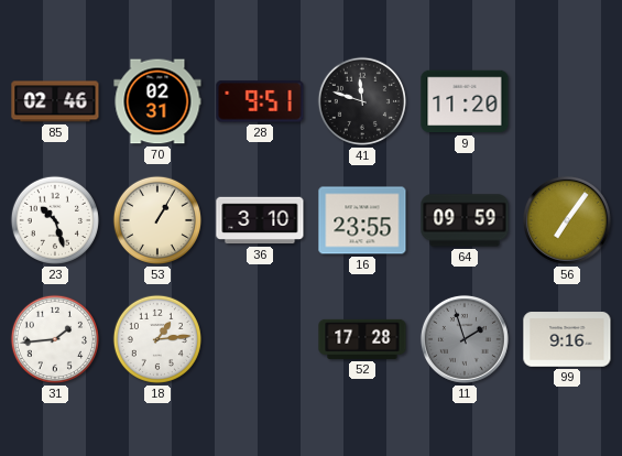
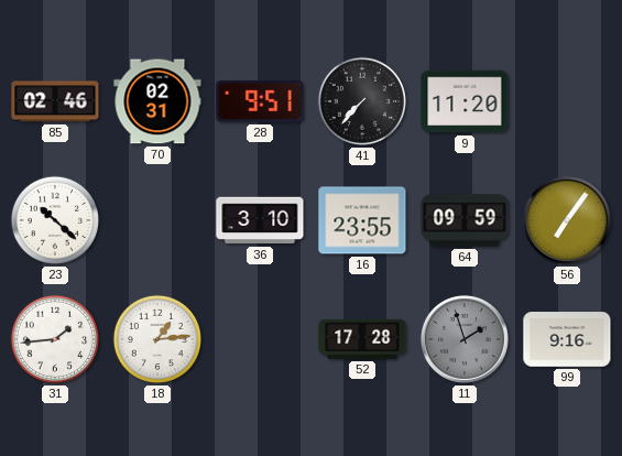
41: 11:48 -> 7:37
23: 10:27 -> 10:22
53: 1:05 -> none
